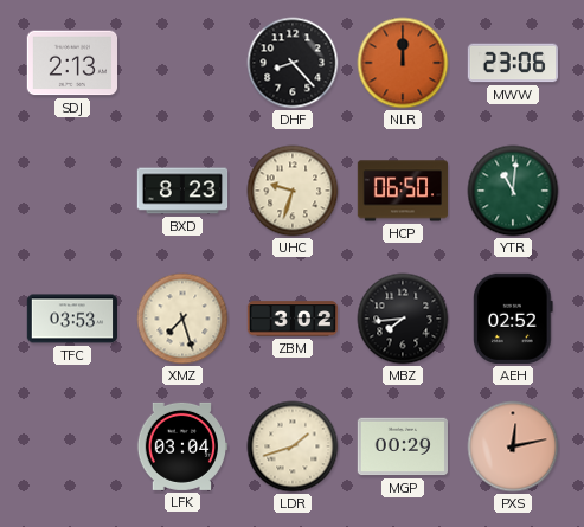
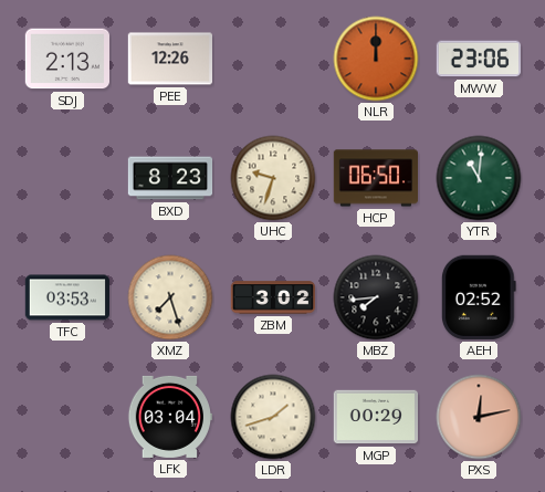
PEE: none -> 12:26
DHF: 8:23 -> none
